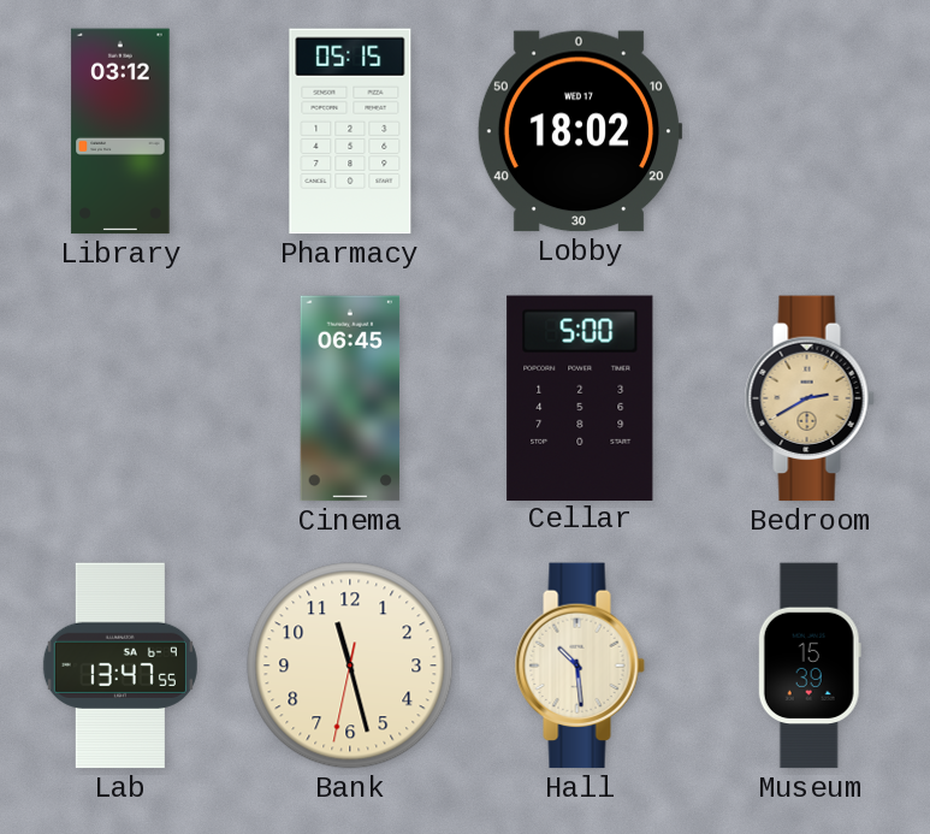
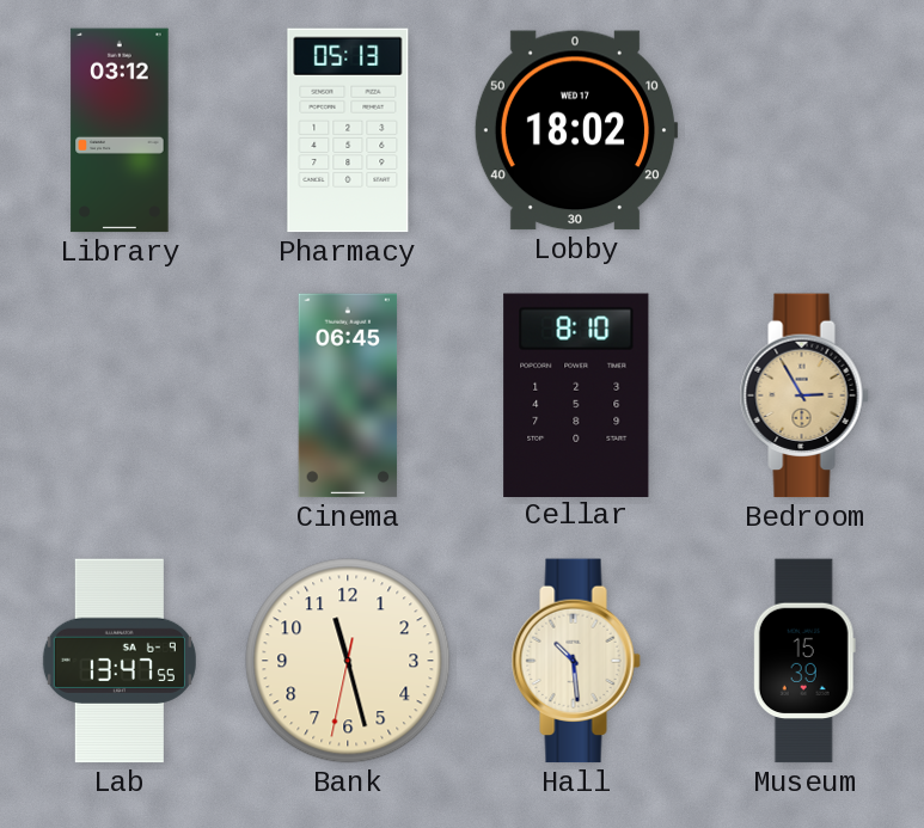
Pharmacy: 05:15 -> 05:13
Cellar: 5:00 -> 8:10
Bedroom: 2:40 -> 2:55
